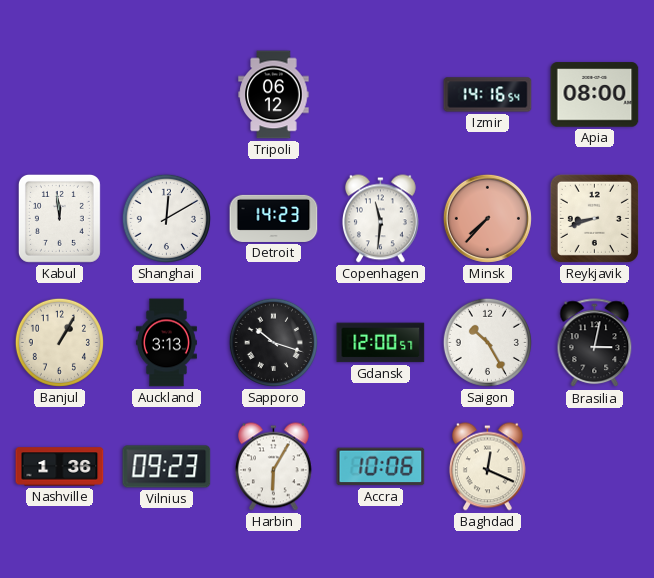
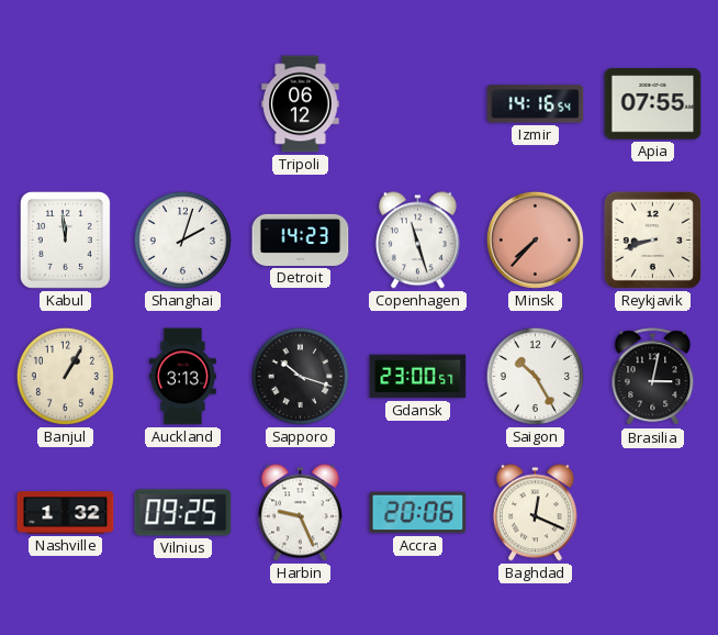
Apia: 08:00 -> 07:55
Shanghai: 12:10 -> 2:03
Copenhagen: 11:31 -> 11:27
Gdansk: 12:00 -> 23:00
Nashville: 1:36 -> 1:32
Vilnius: 09:23 -> 09:25
Harbin: 6:05 -> 9:26
Accra: 10:06 -> 20:06
